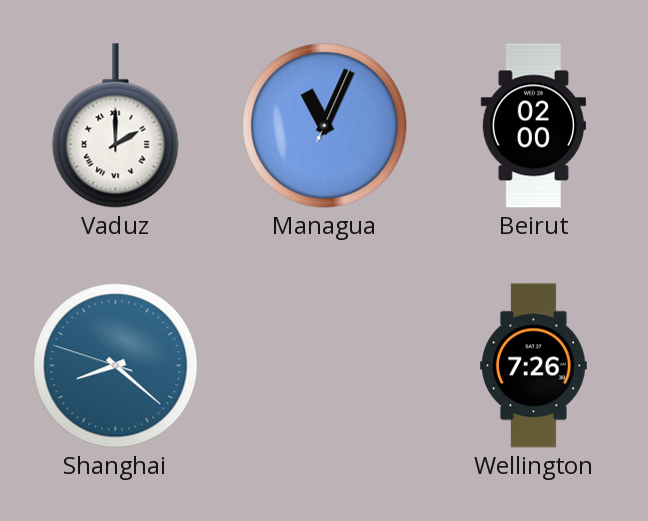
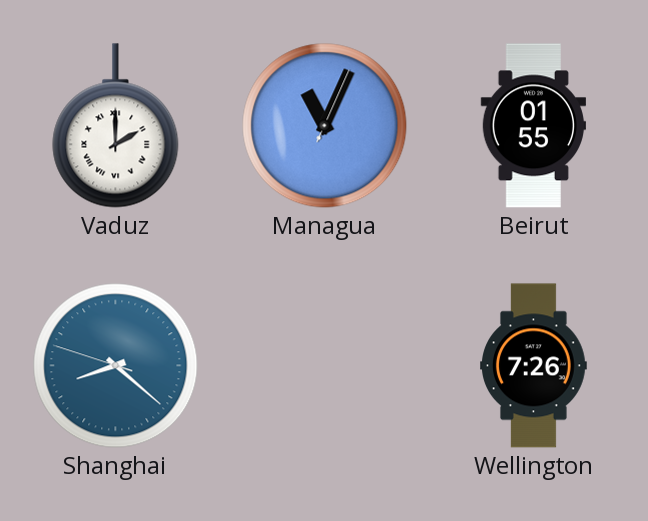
Beirut: 02:00 -> 01:55
